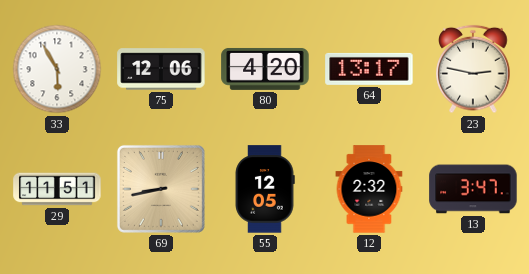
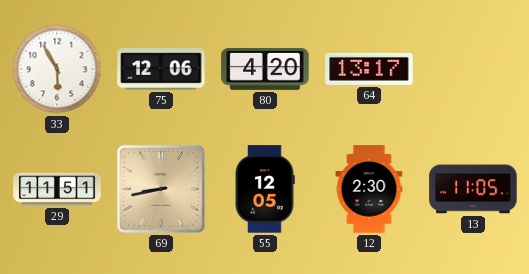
23: 2:47 -> none
12: 2:32 -> 2:30
13: 3:47 -> 11:05
